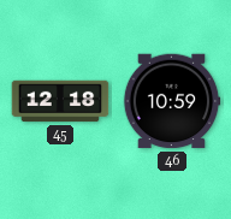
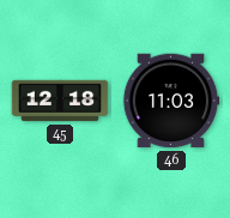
46: 10:59 -> 11:03
